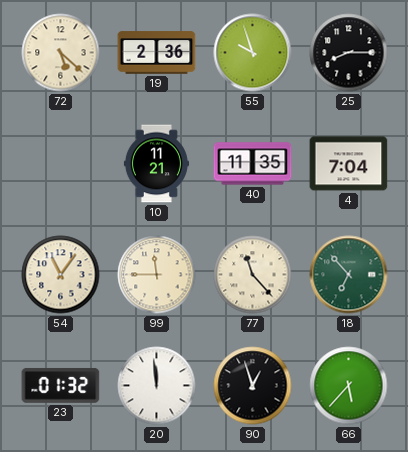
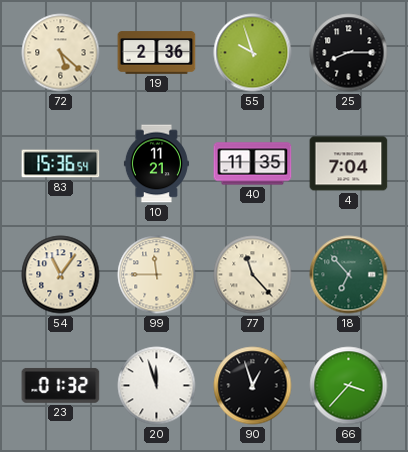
83: none -> 15:36
20: 11:59 -> 11:57
66: 5:37 -> 3:37
